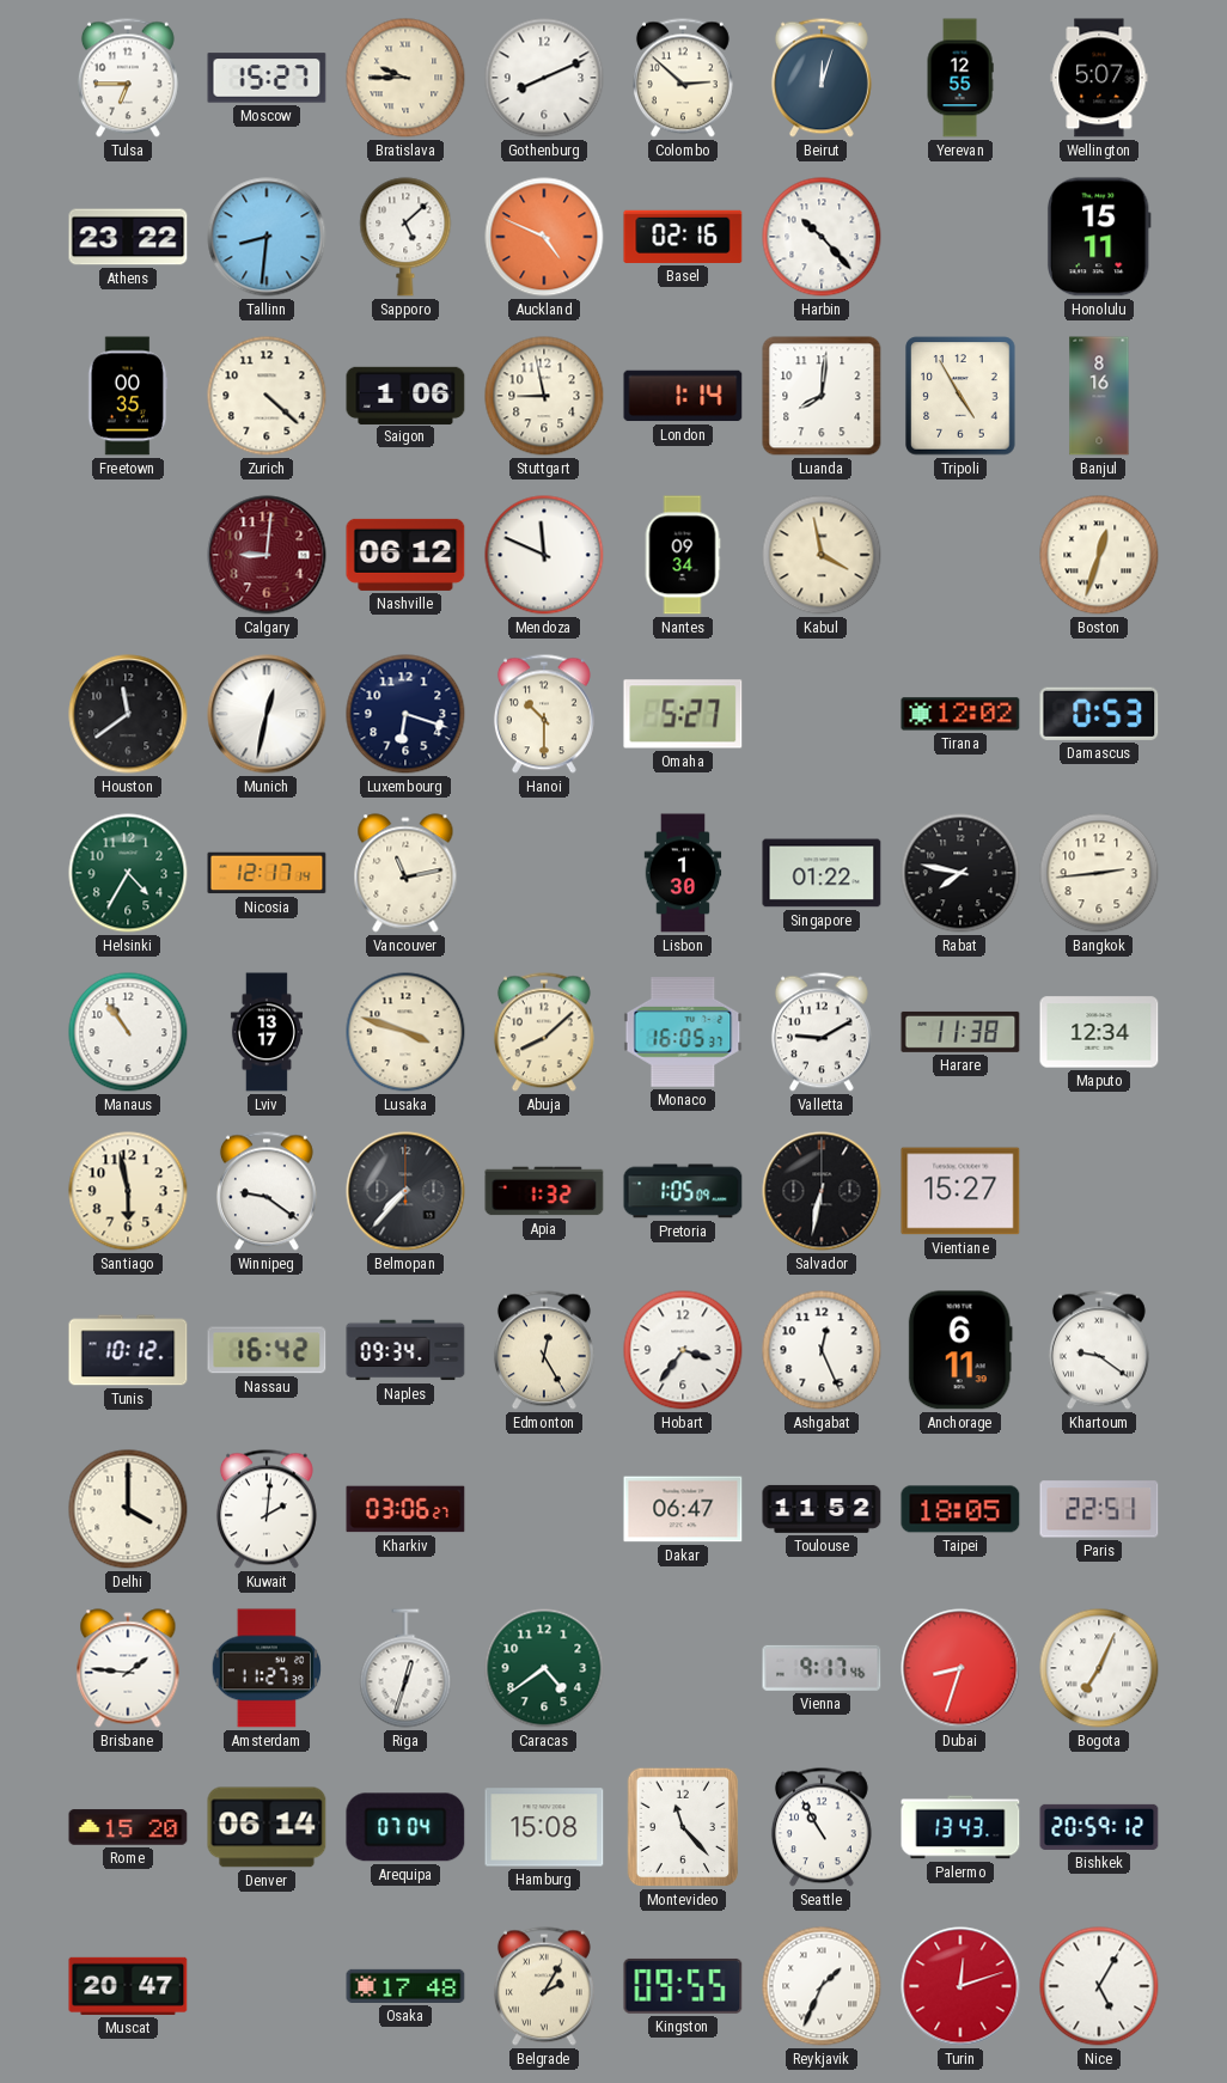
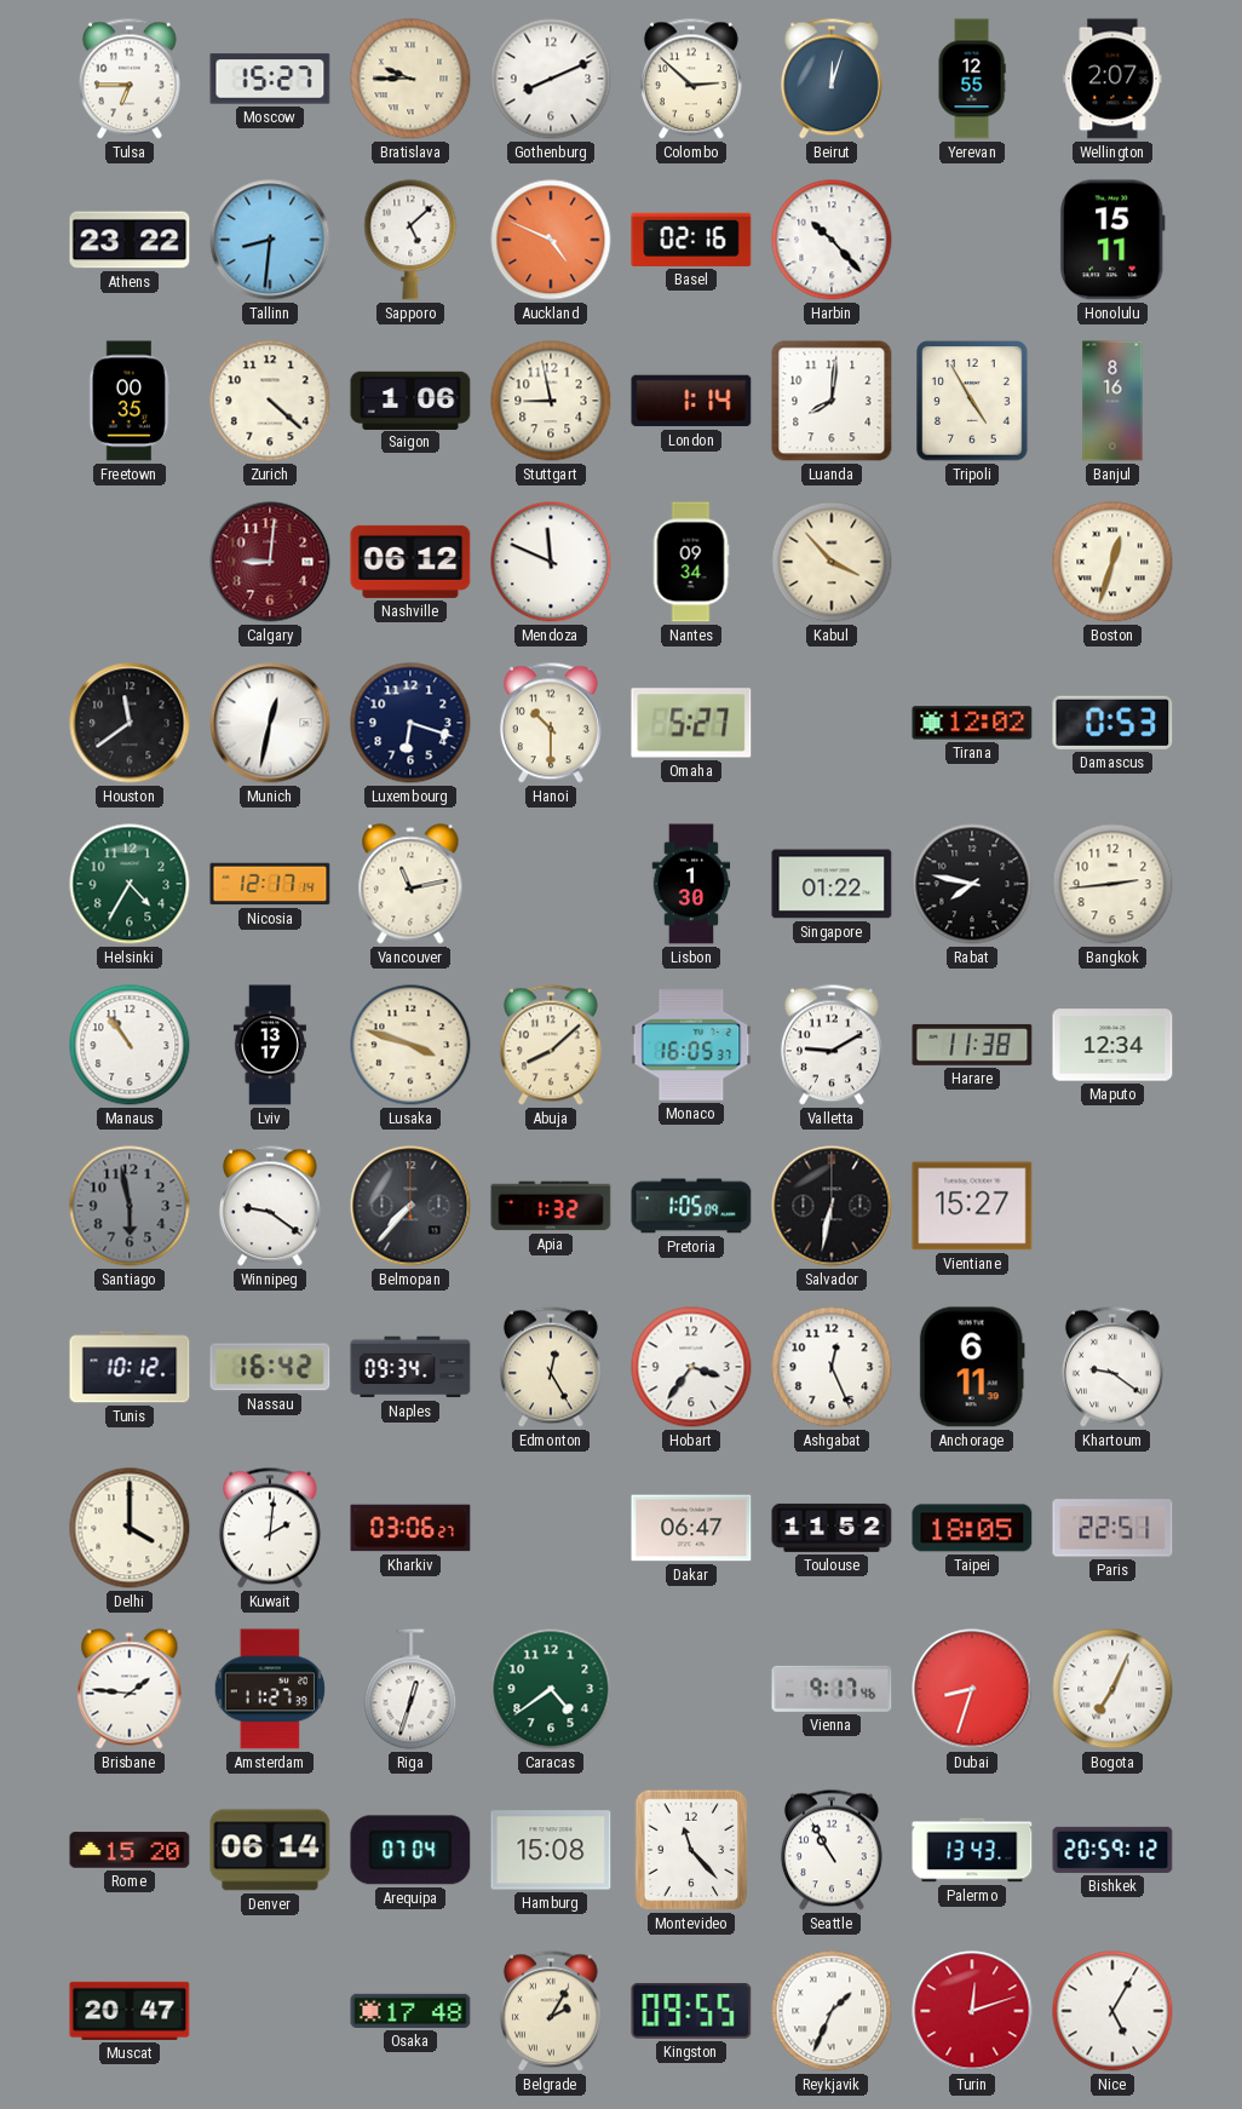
Wellington: 5:07 -> 2:07
Kabul: 3:58 -> 3:53
Santiago dial: cream -> grey
